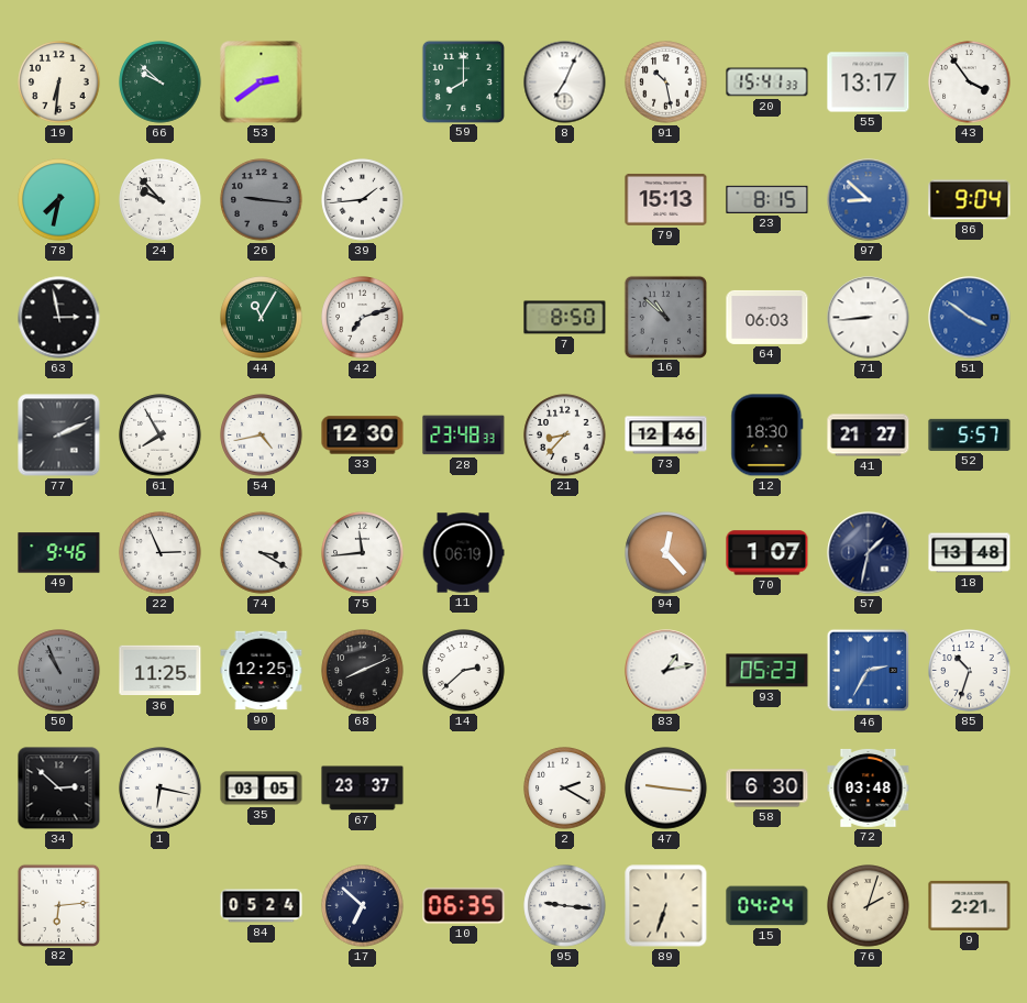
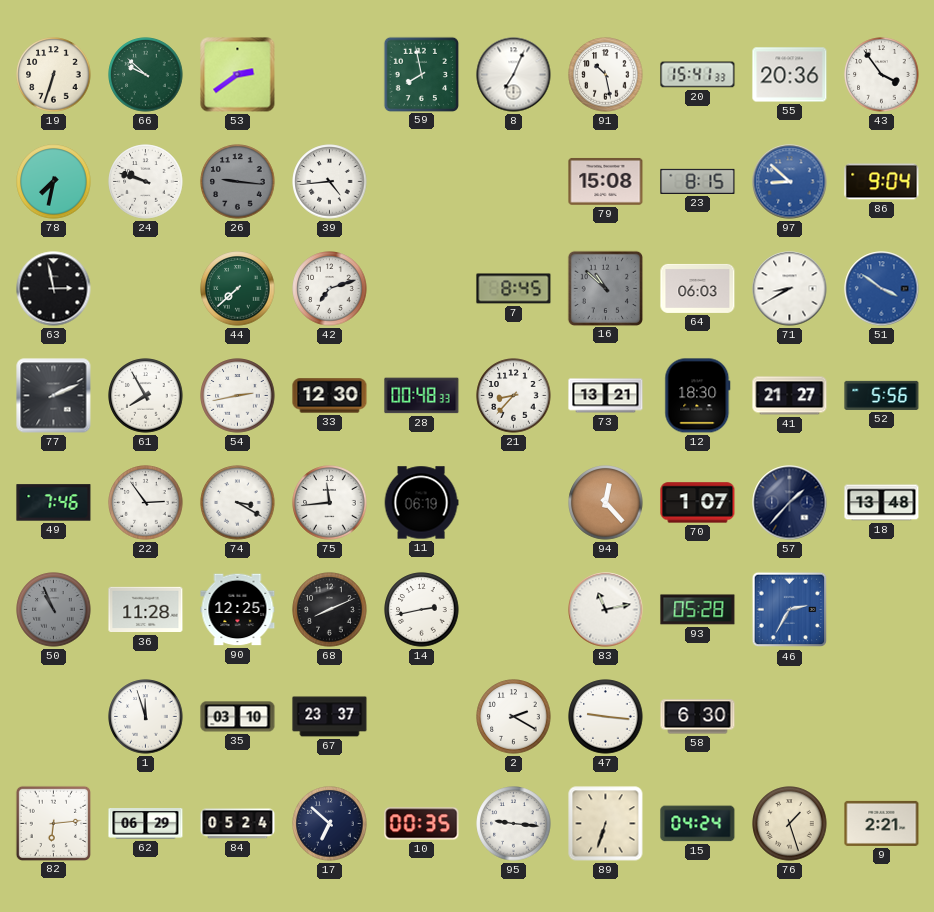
19: 6:31 -> 6:33
59: 8:00 -> 7:58
55: 13:17 -> 20:36
24: 9:53 -> 9:48
39: 1:44 -> 4:44
79: 15:13 -> 15:08
44: 11:05 -> 7:38
7: 8:50 -> 8:45
71: 8:44 -> 8:40
54: 4:43 -> 2:43
28: 23:48 -> 00:48
73: 12:46 -> 13:21
52: 5:57 -> 5:56
49: 9:46 -> 7:46
22: 2:56 -> 2:54
57: 1:32 -> 1:37
36: 11:25 -> 11:28
14: 2:38 -> 2:43
83: 1:13 -> 11:13
93: 05:23 -> 05:28
85: 10:33 -> none
34: 2:52 -> none
1: 6:17 -> 11:57
35: 03:05 -> 03:10
72: 03:48 -> none
62: none -> 06:29
10: 06:35 -> 00:35
76: 2:03 -> 1:27
